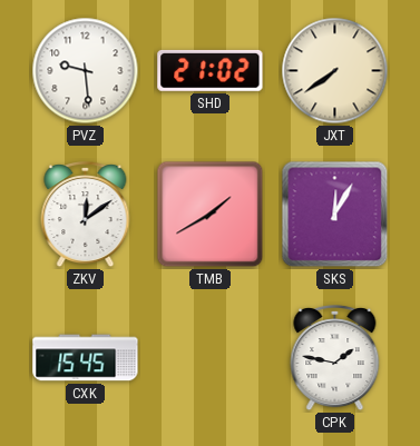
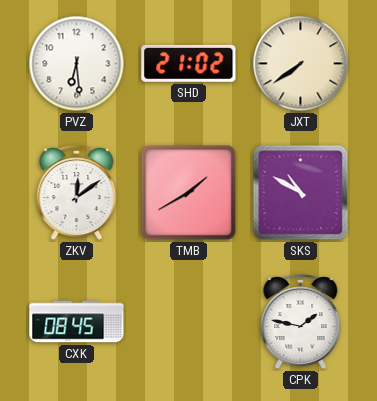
PVZ: 9:29 -> 6:29
SKS: 12:05 -> 10:50
CXK: 15:45 -> 08:45
